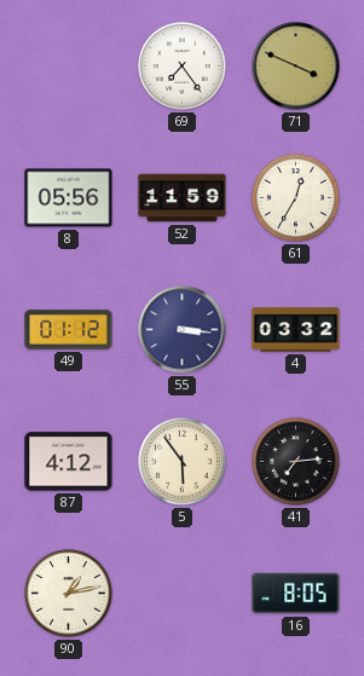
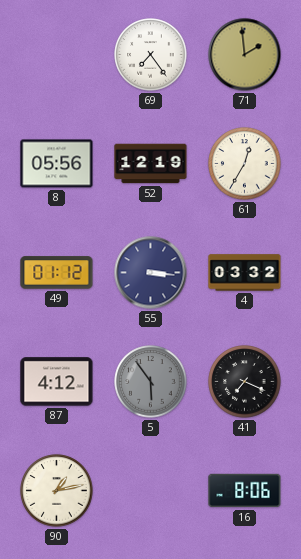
71: 3:49 -> 1:59
52: 11:59 -> 12:19
5 dial: cream -> grey
41: 7:14 -> 7:19
16: 8:05 -> 8:06
